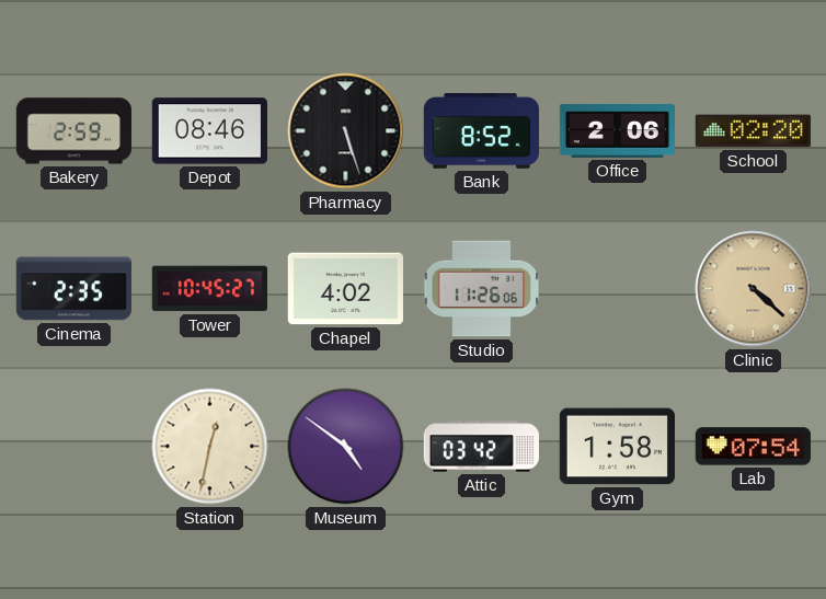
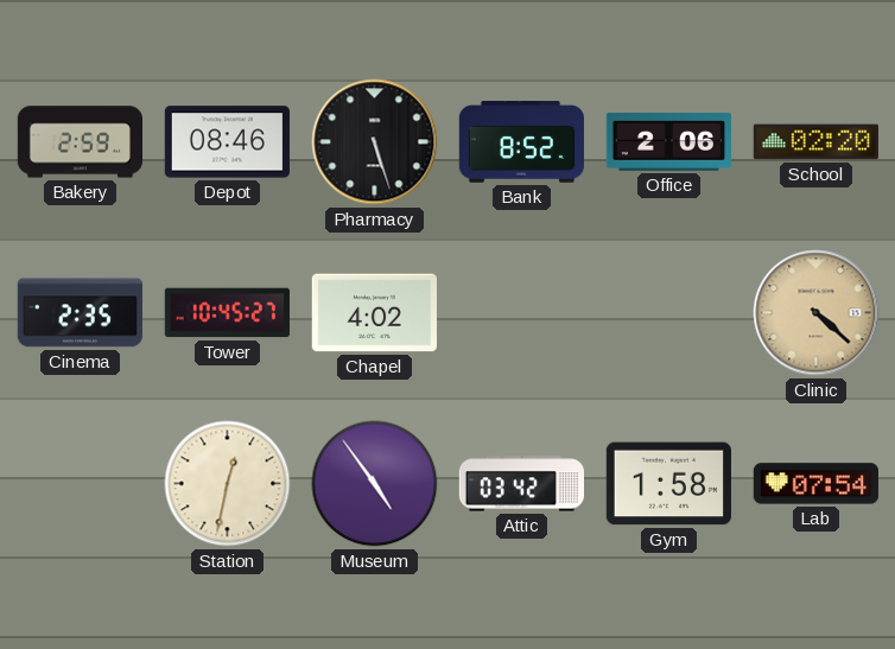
Studio: 11:26 -> none
Museum: 4:51 -> 4:54
